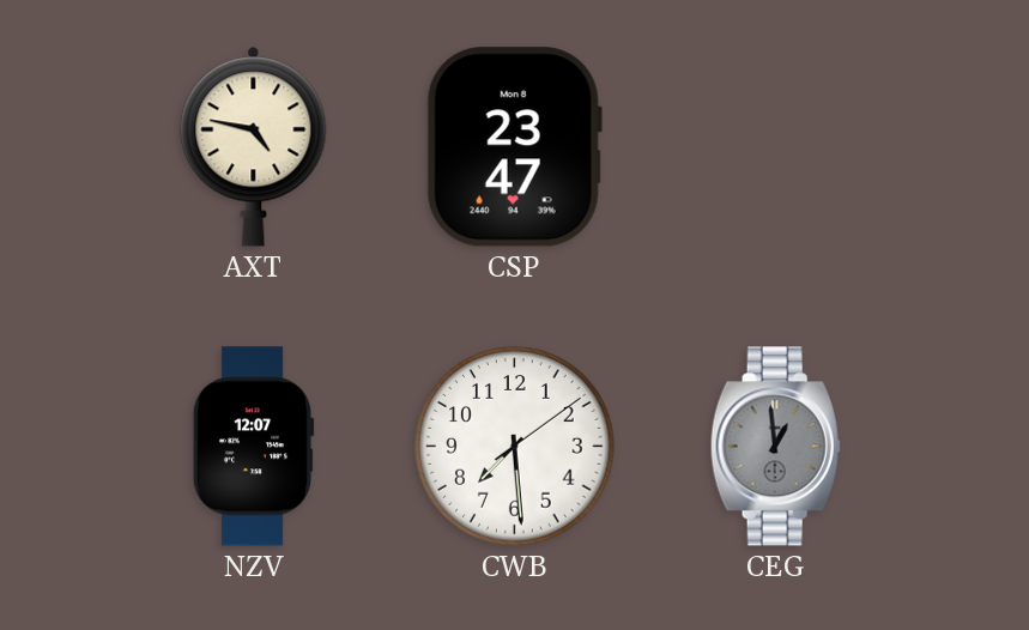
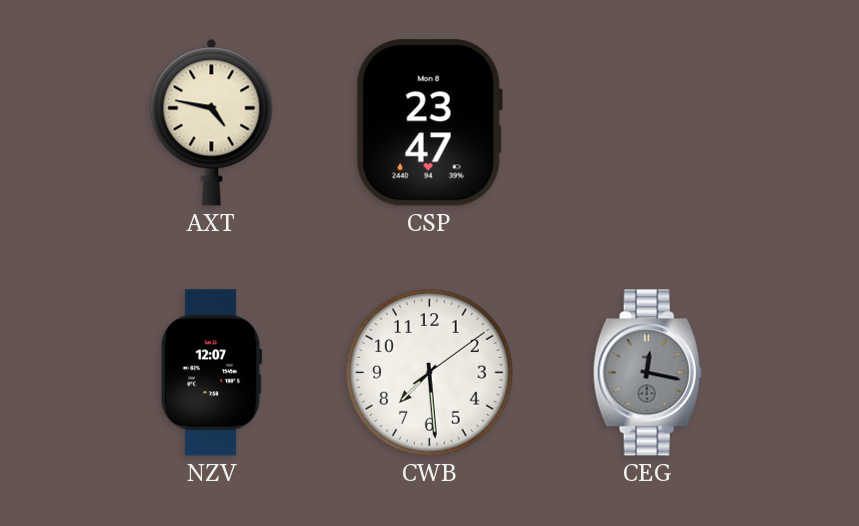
CEG: 12:59 -> 12:17
